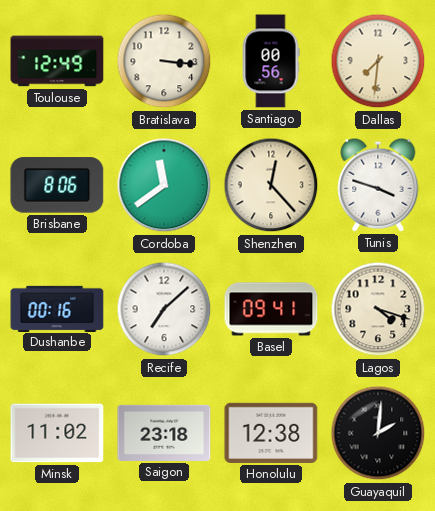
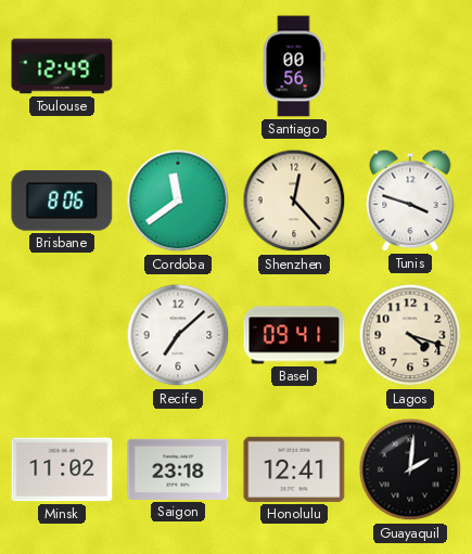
Bratislava: 3:16 -> none
Dallas: 7:31 -> none
Dushanbe: 00:16 -> none
Honolulu: 12:38 -> 12:41
